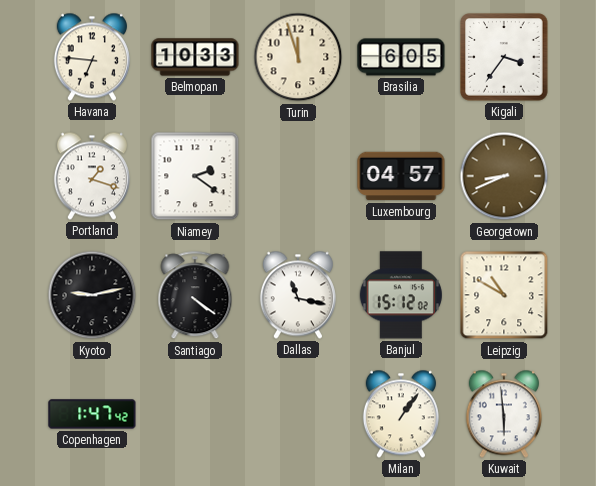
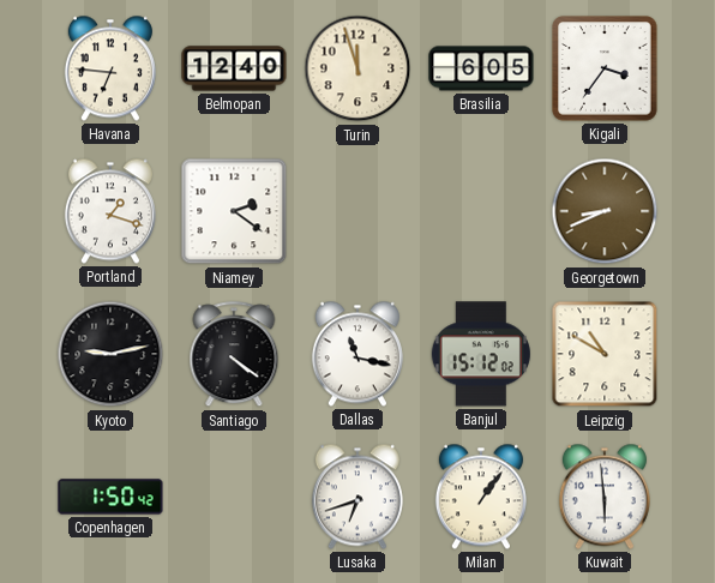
Belmopan: 10:33 -> 12:40
Luxembourg: 04:57 -> none
Copenhagen: 1:47 -> 1:50
Lusaka: none -> 6:42
